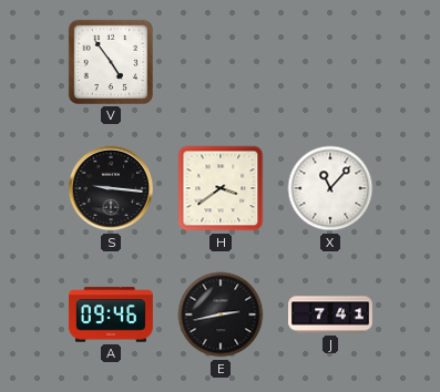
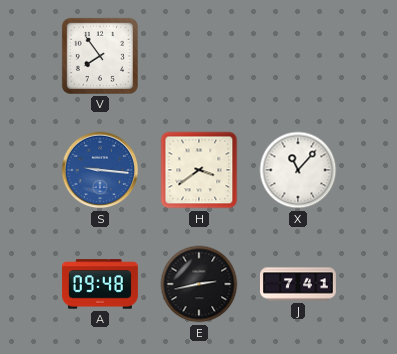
V: 4:54 -> 7:54
S dial: black -> blue
A: 09:46 -> 09:48
